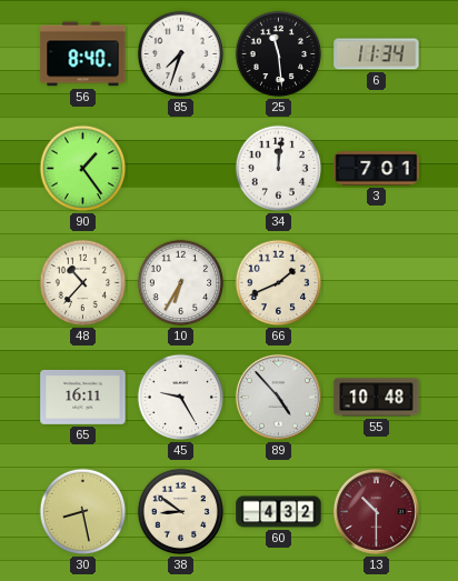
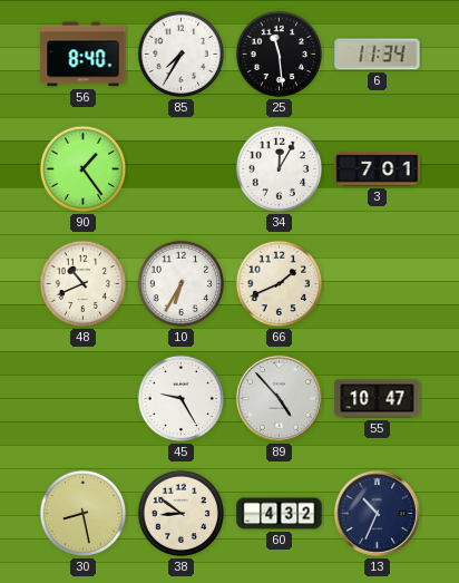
85: 7:33 -> 7:35
34: 12:01 -> 12:05
48: 10:37 -> 10:41
65: 16:11 -> none
55: 10:48 -> 10:47
13: 10:30 -> 10:34
13 dial: burgundy -> navy
